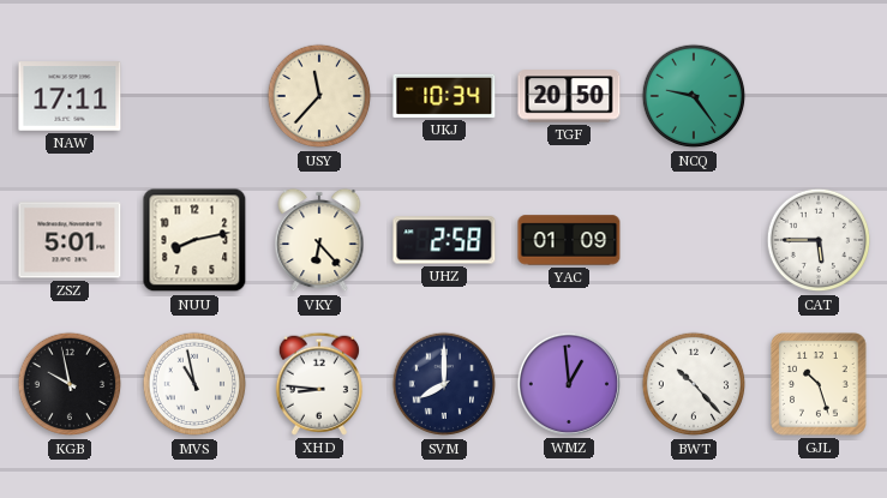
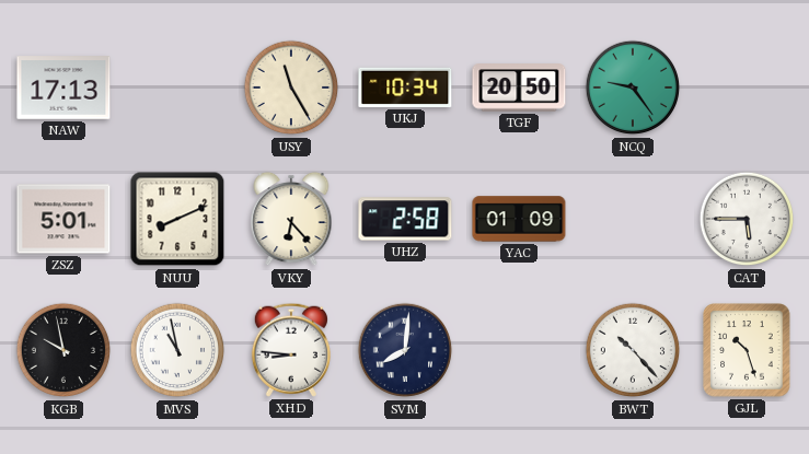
NAW: 17:11 -> 17:13
USY: 11:37 -> 11:25
NUU: 8:13 -> 8:11
SVM: 8:00 -> 8:01
WMZ: 12:59 -> none
